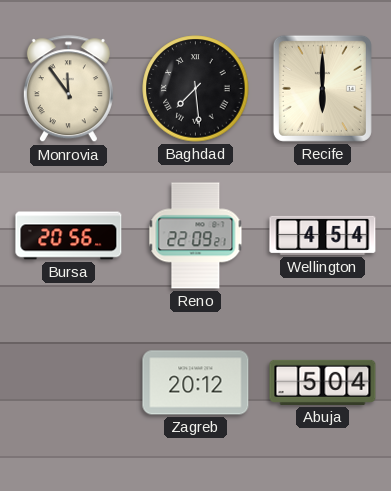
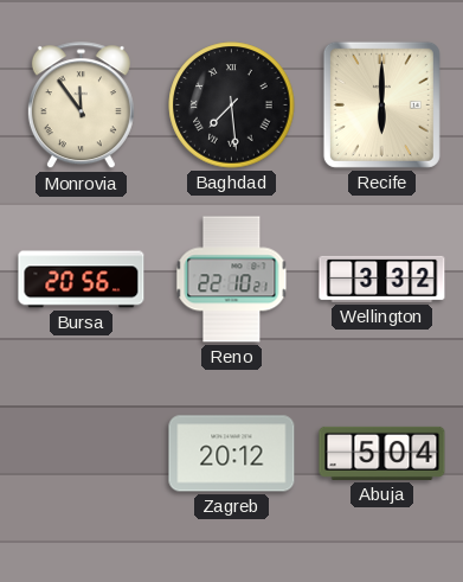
Reno: 22:09 -> 22:10
Wellington: 4:54 -> 3:32
